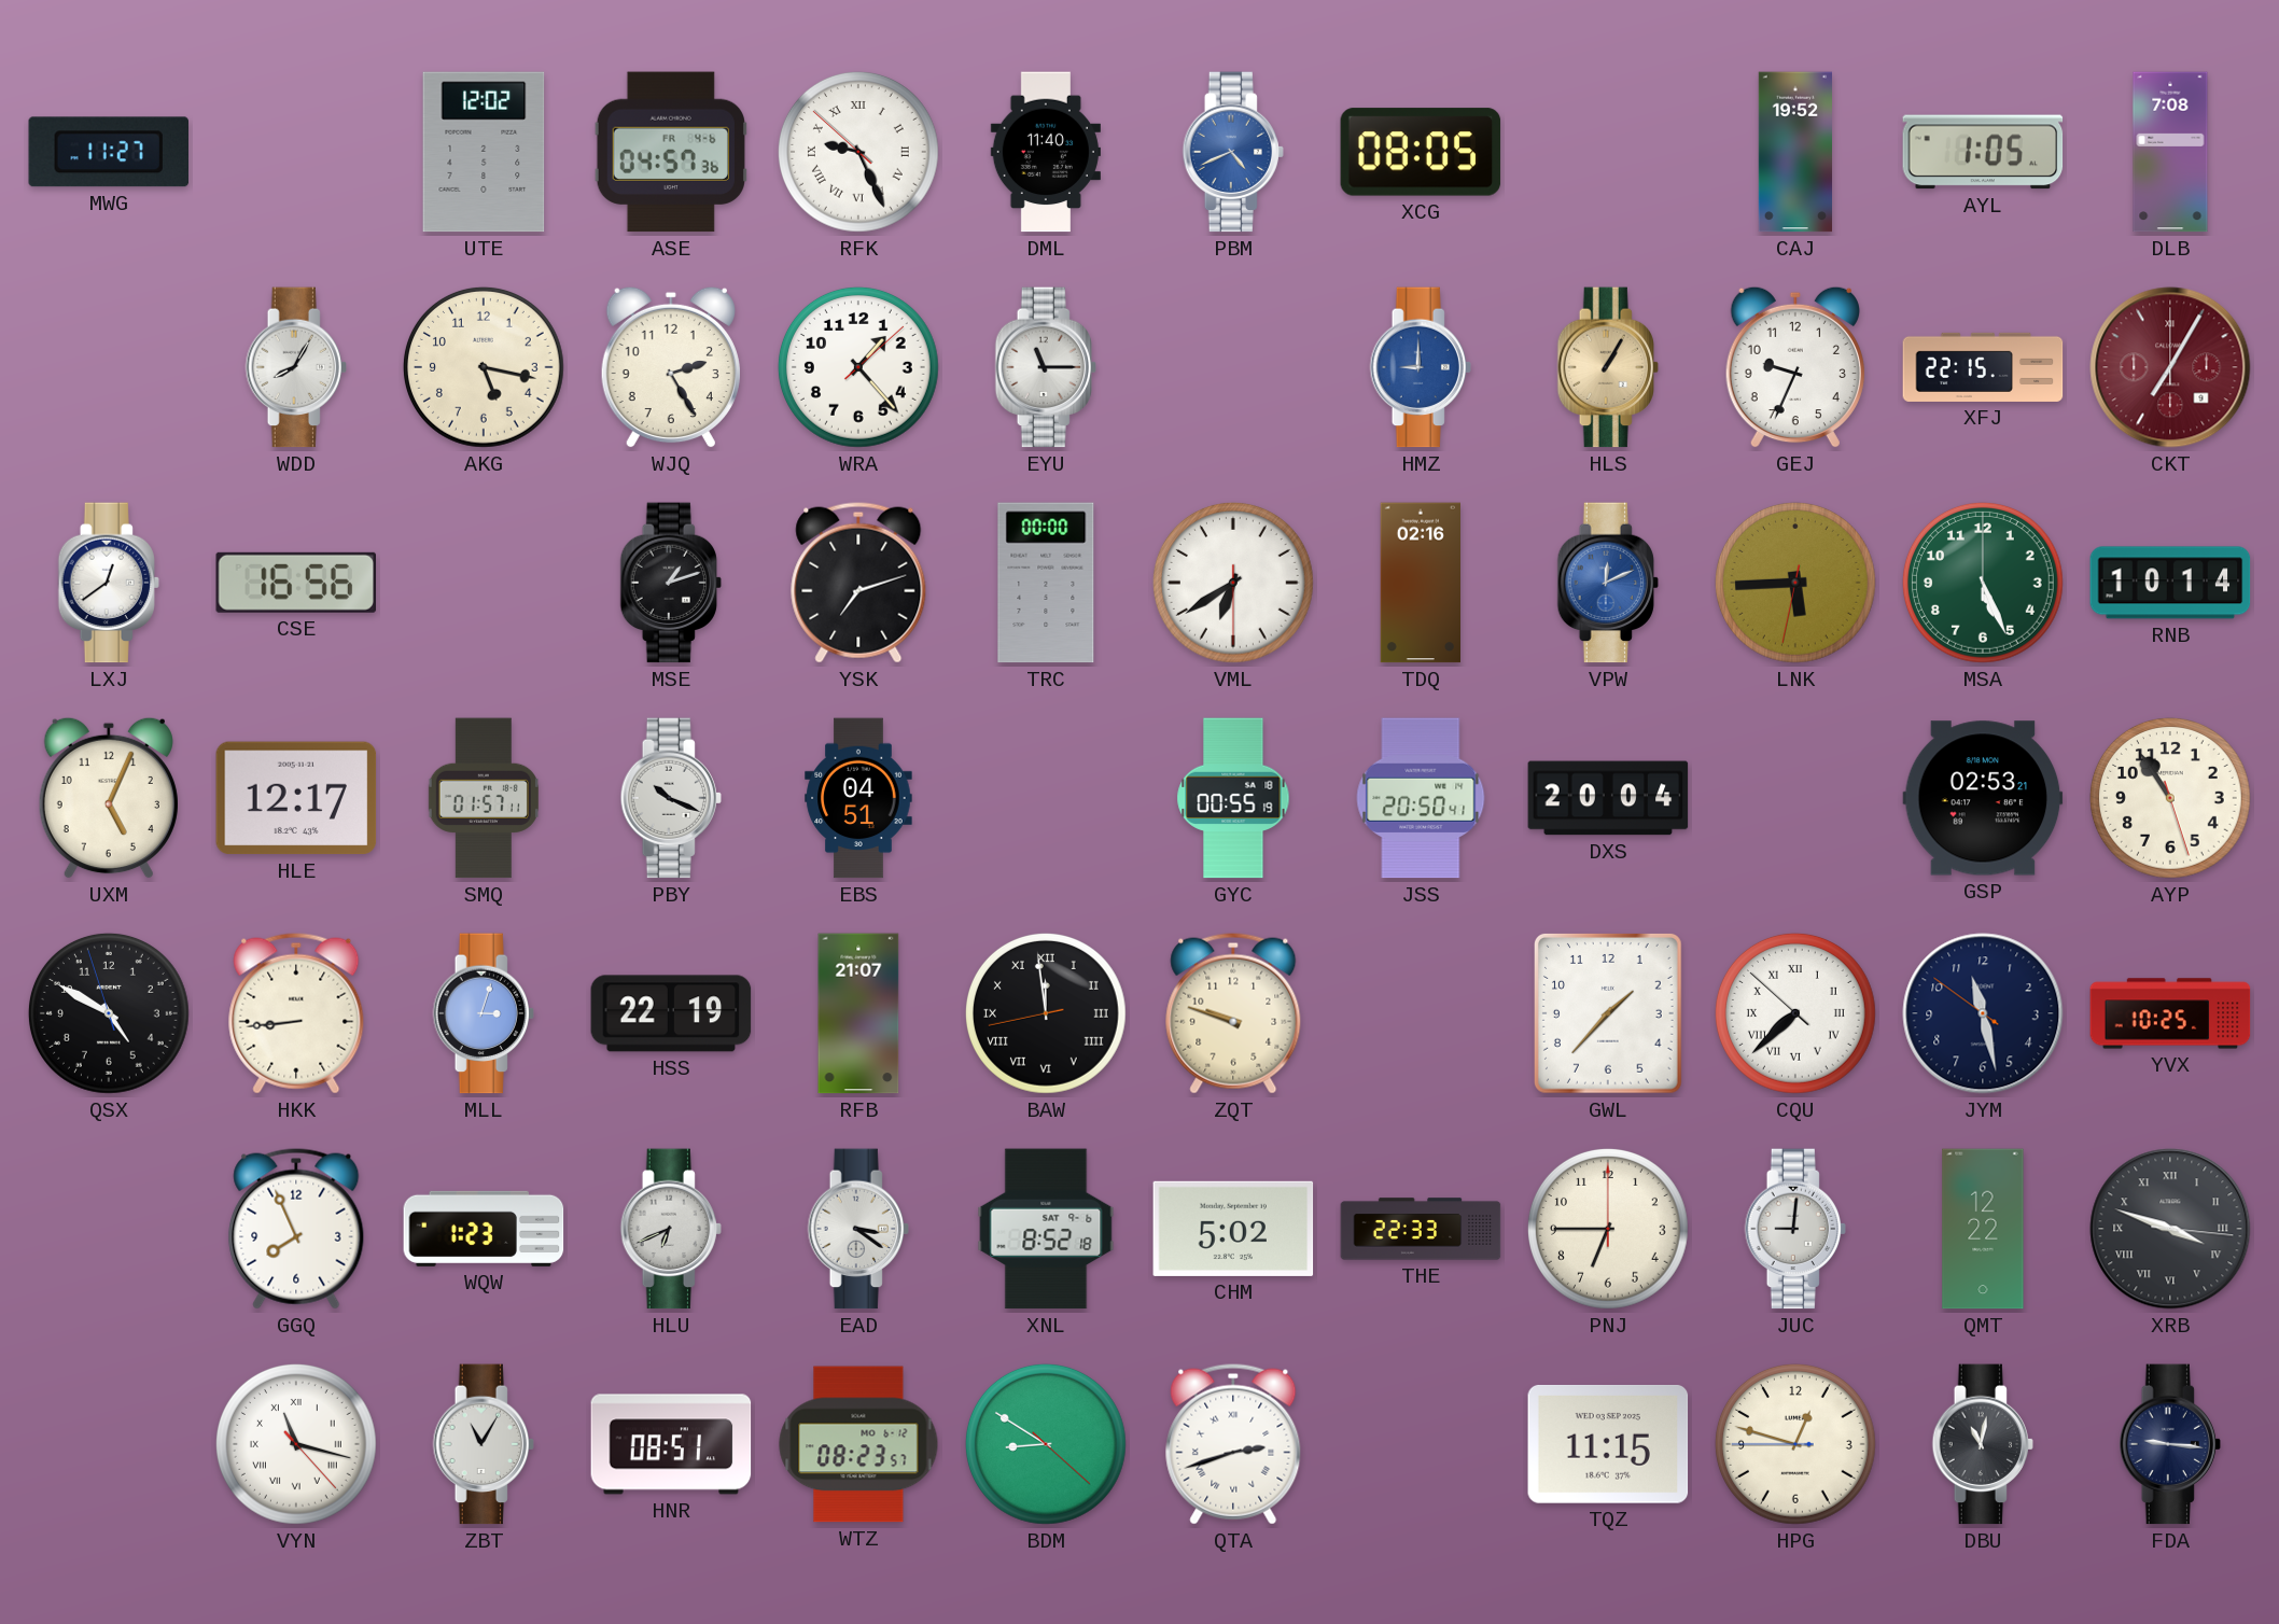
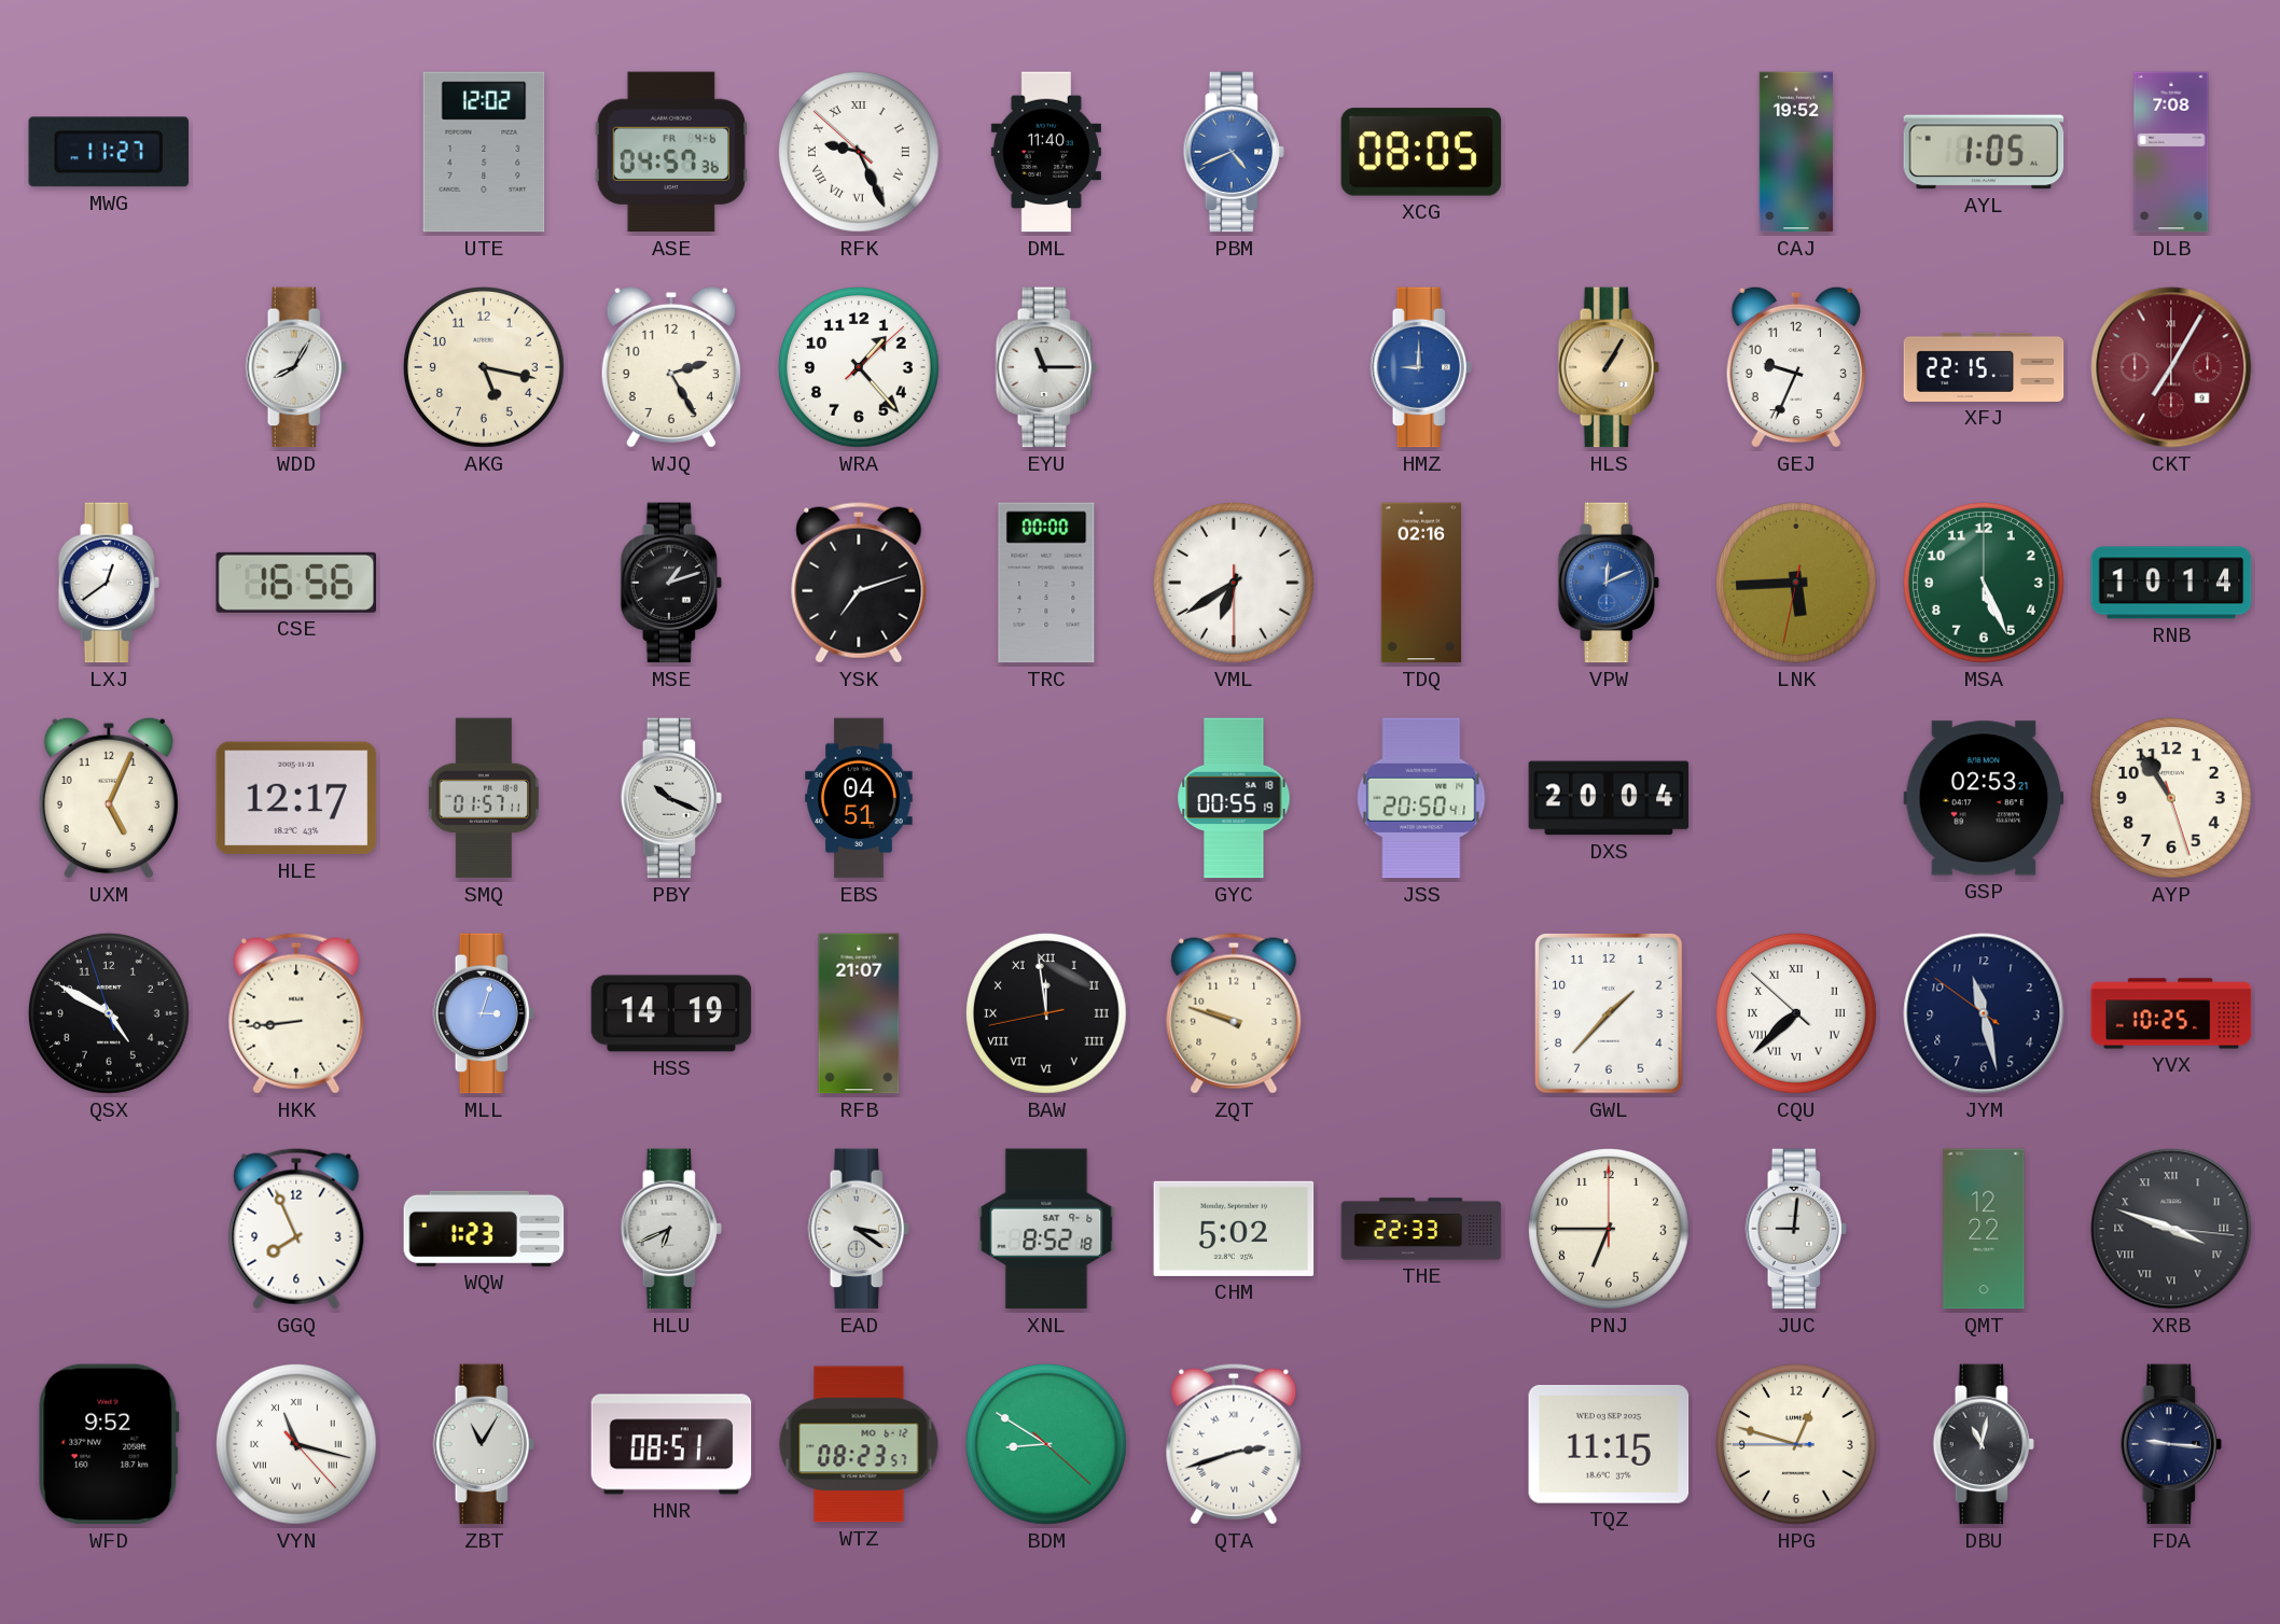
HSS: 22:19 -> 14:19
WFD: none -> 9:52
